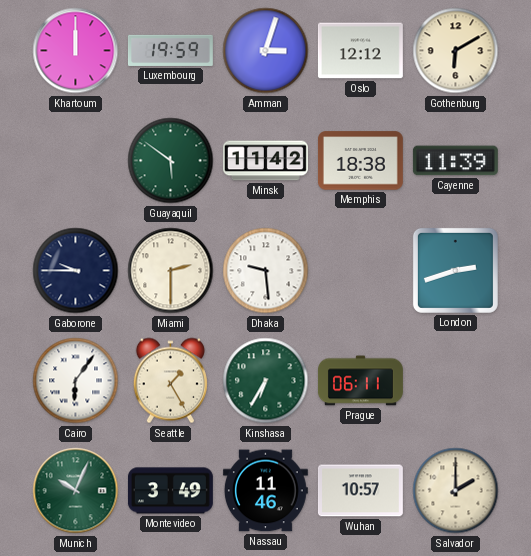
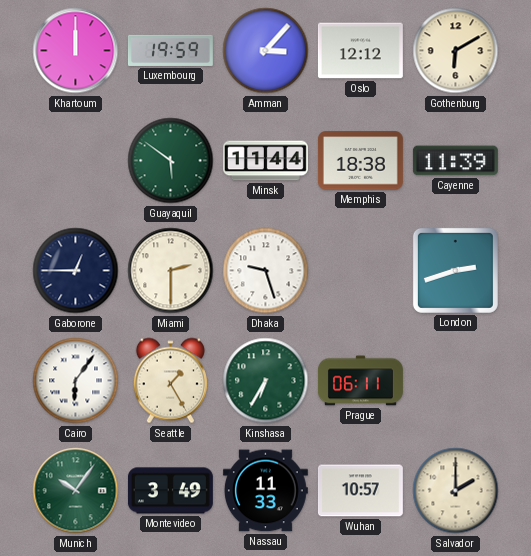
Amman: 3:03 -> 3:07
Minsk: 11:42 -> 11:44
Gaborone: 9:45 -> 12:45
Dhaka: 9:29 -> 9:27
Munich: 10:04 -> 10:06
Nassau: 11:46 -> 11:33
